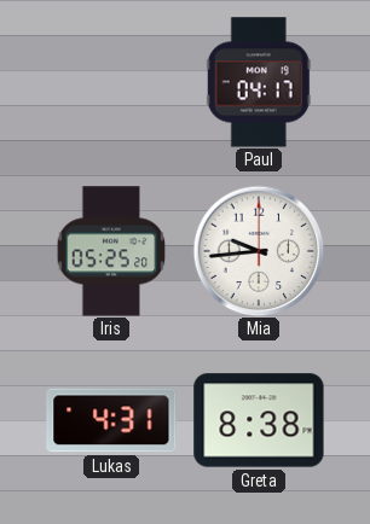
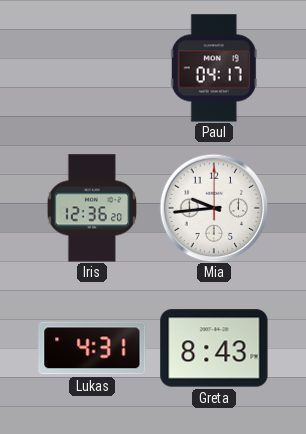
Iris: 05:25 -> 12:36
Greta: 8:38 -> 8:43
